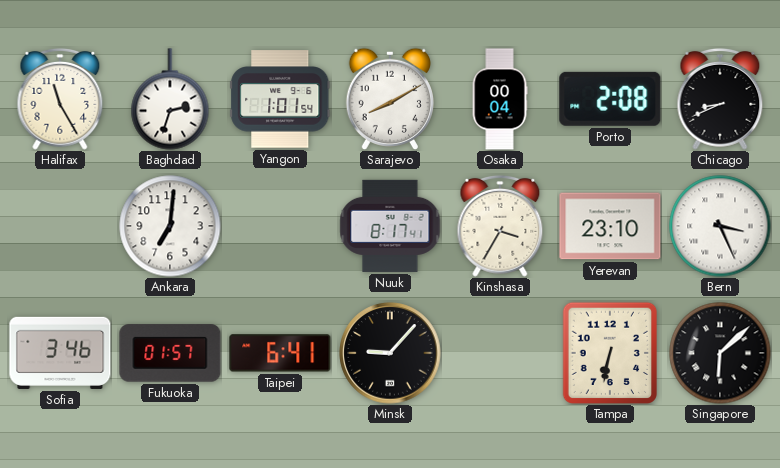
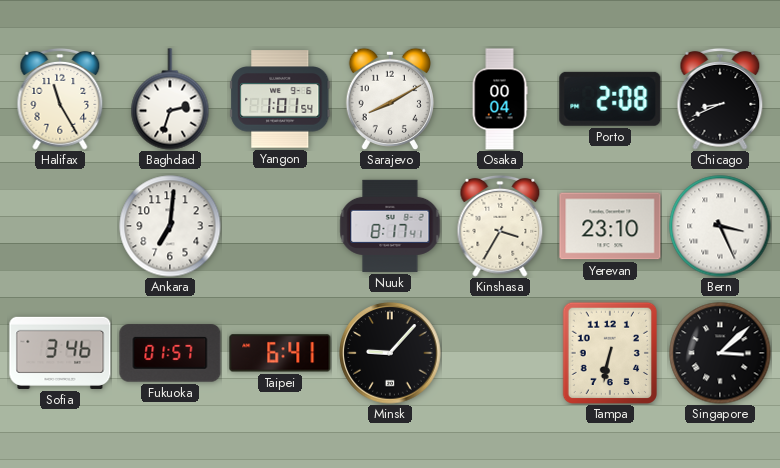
Singapore: 6:08 -> 3:08
